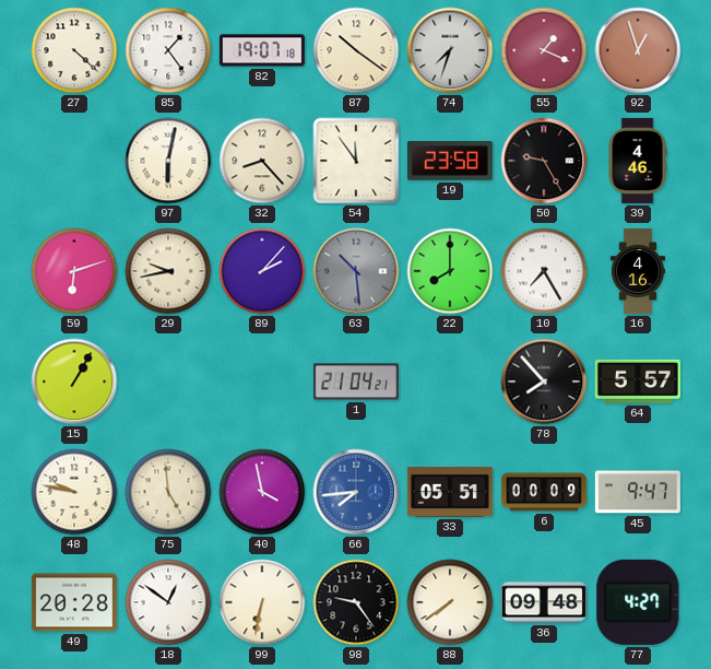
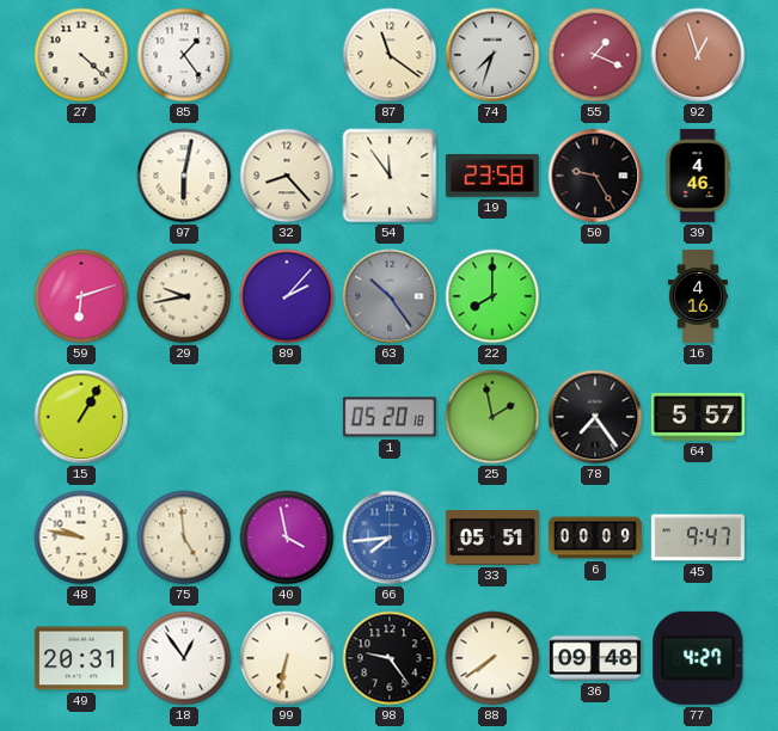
82: 19:07 -> none
87: 10:21 -> 11:21
63: 10:29 -> 10:24
10: 7:25 -> none
1: 21:04 -> 05:20
25: none -> 1:58
78: 7:53 -> 7:24
49: 20:28 -> 20:31
18: 12:51 -> 12:54
